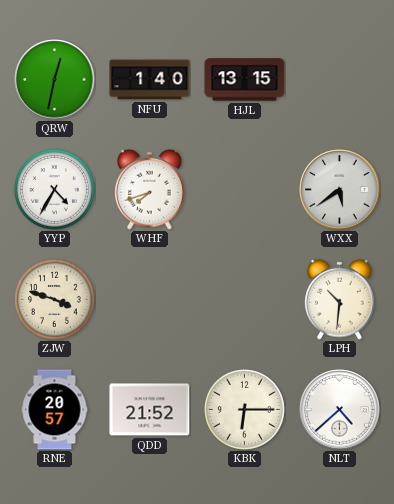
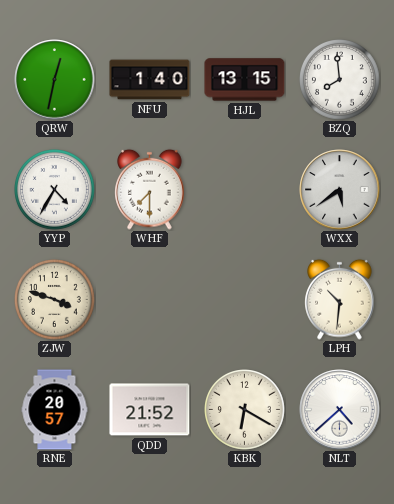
BZQ: none -> 7:59
WHF: 7:42 -> 7:30
KBK: 6:15 -> 6:20
